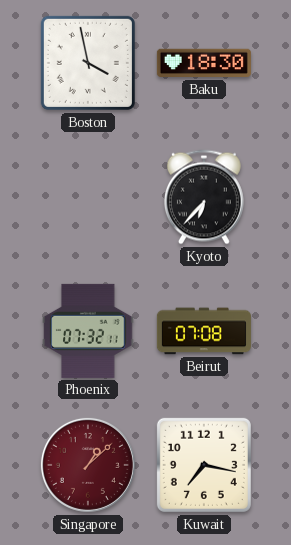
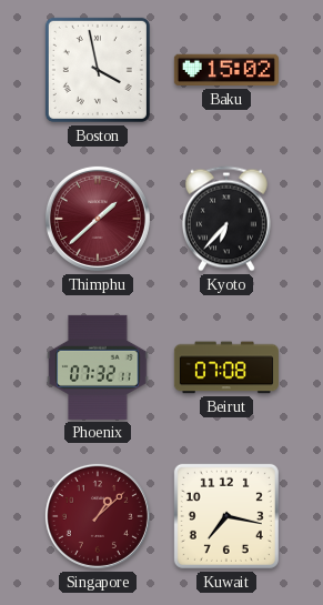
Baku: 18:30 -> 15:02
Thimphu: none -> 1:38
